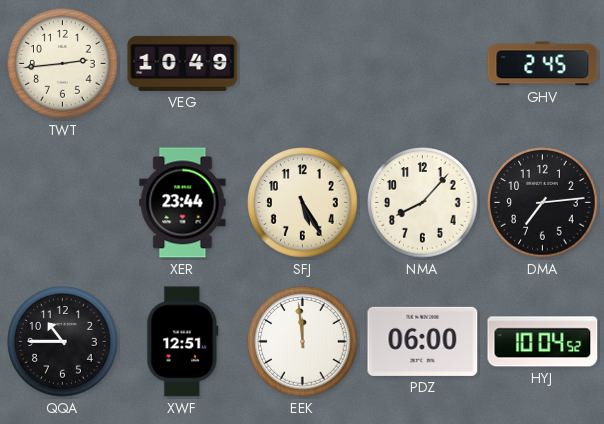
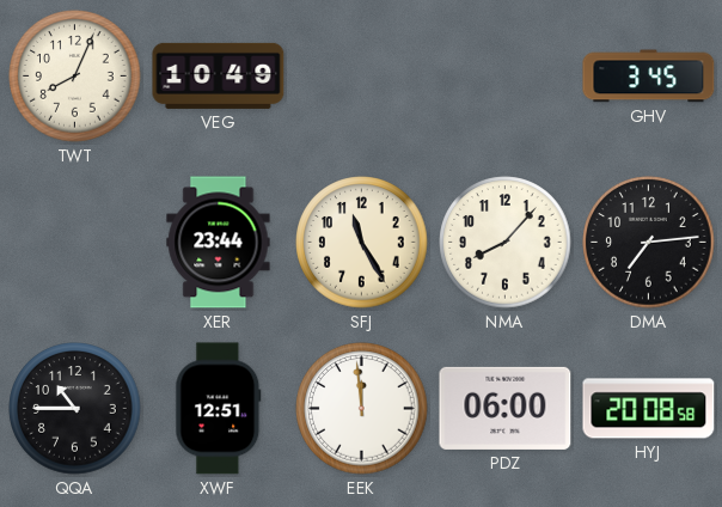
TWT: 2:44 -> 8:04
GHV: 2:45 -> 3:45
SFJ: 5:25 -> 11:25
HYJ: 10:04 -> 20:08
